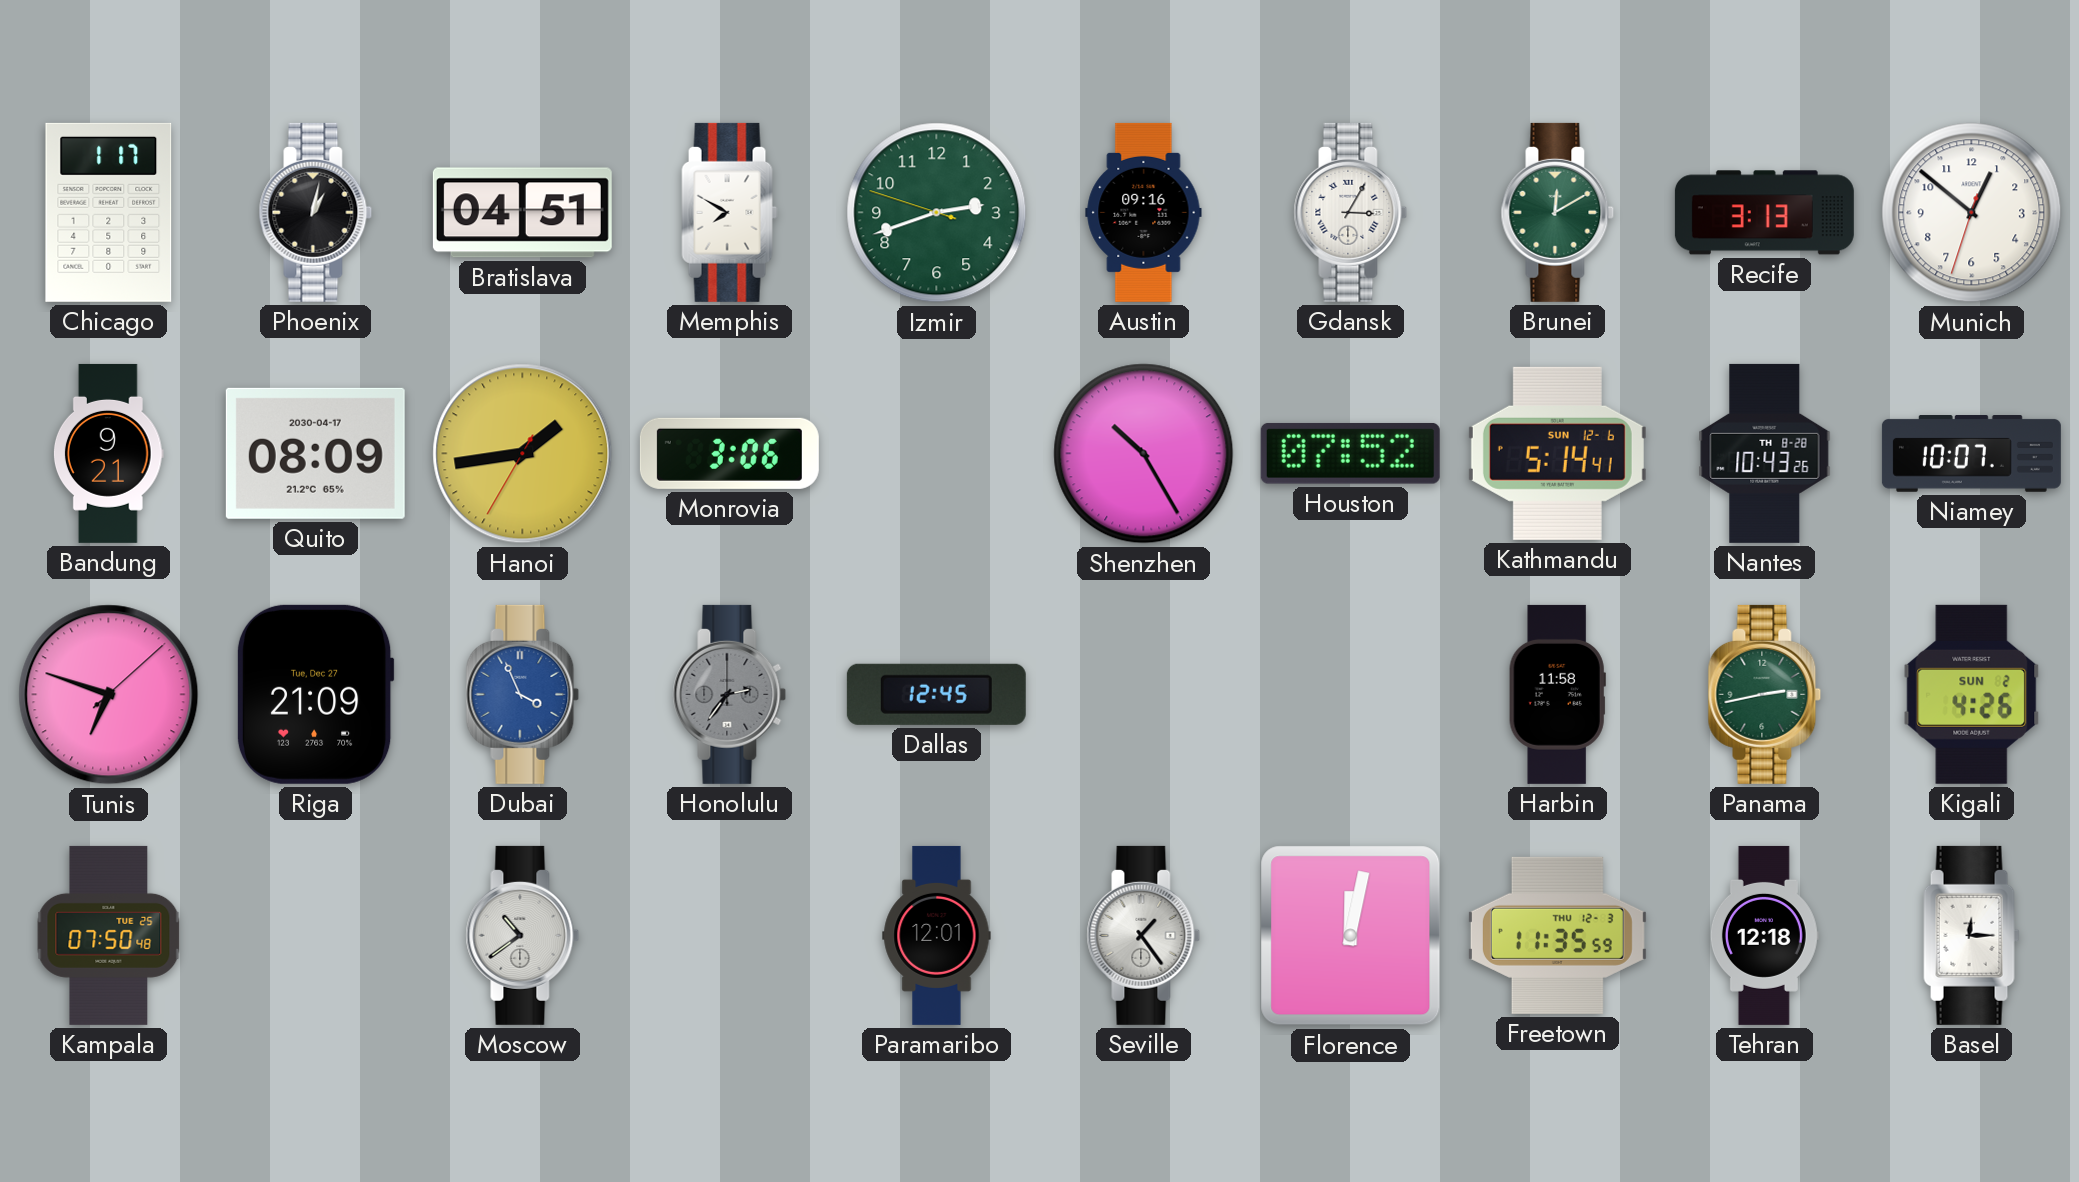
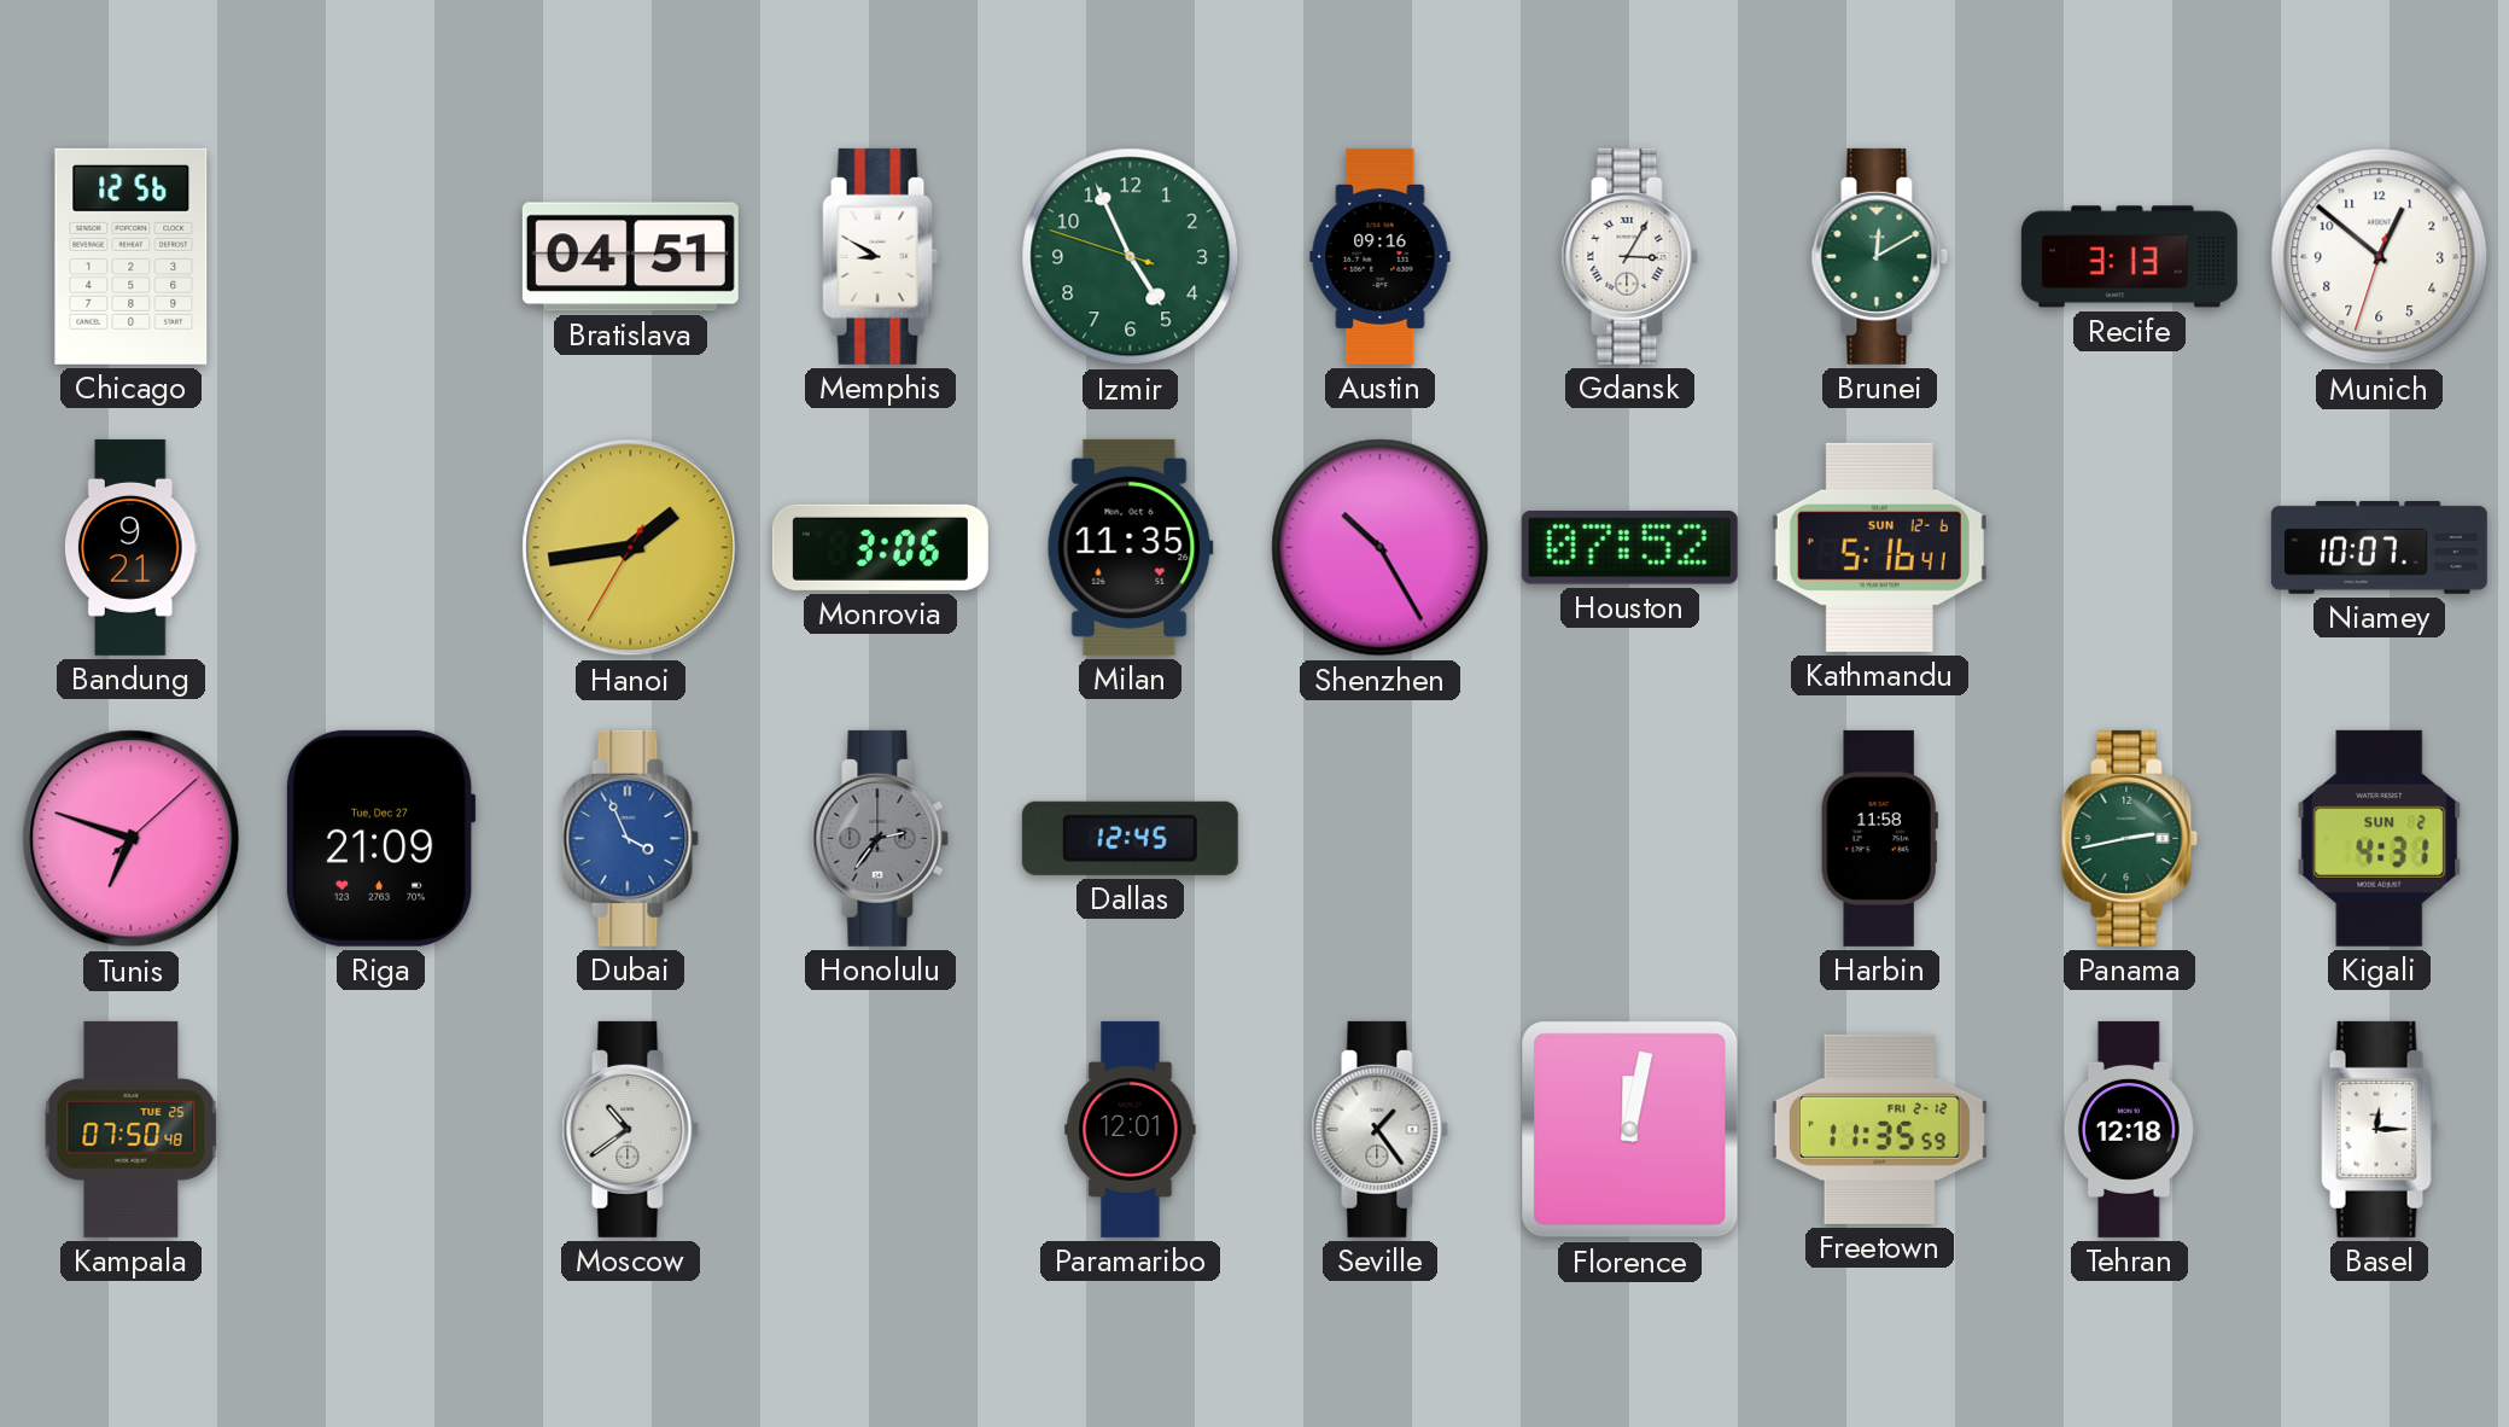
Chicago: 1:17 -> 12:56
Phoenix: 1:02 -> none
Memphis: 7:50 -> 8:50
Izmir: 2:41 -> 4:55
Quito: 08:09 -> none
Milan: none -> 11:35
Kathmandu: 5:14 -> 5:16
Nantes: 10:43 -> none
Kigali: 4:26 -> 4:31
Freetown date: THU 12-3 -> FRI 2-12
